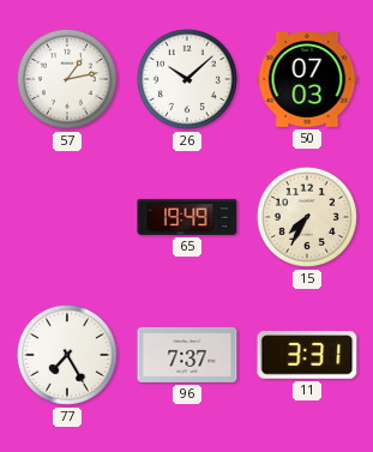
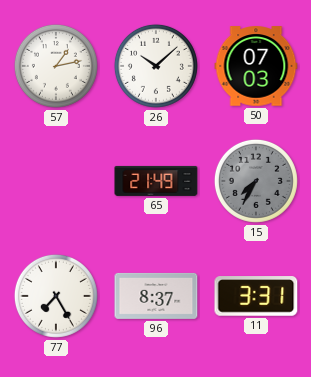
65: 19:49 -> 21:49
15 dial: cream -> grey
96: 7:37 -> 8:37
